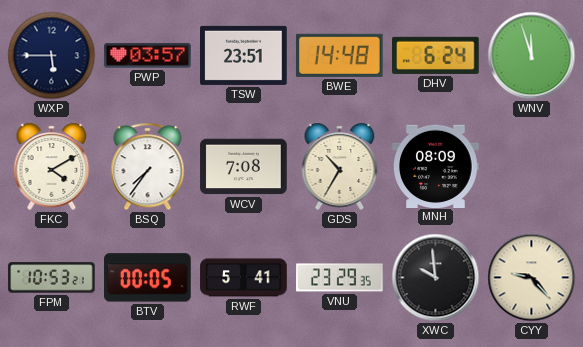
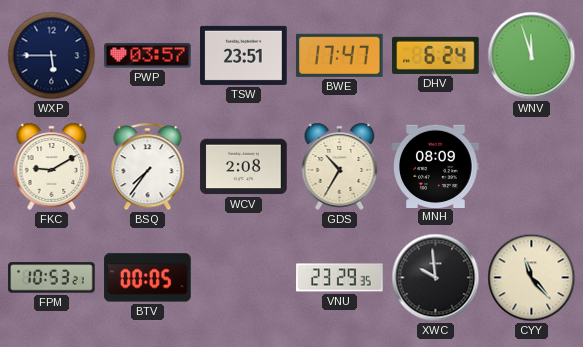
BWE: 14:48 -> 17:47
FKC: 4:10 -> 9:10
WCV: 7:08 -> 2:08
RWF: 5:41 -> none
CYY: 9:23 -> 11:23
